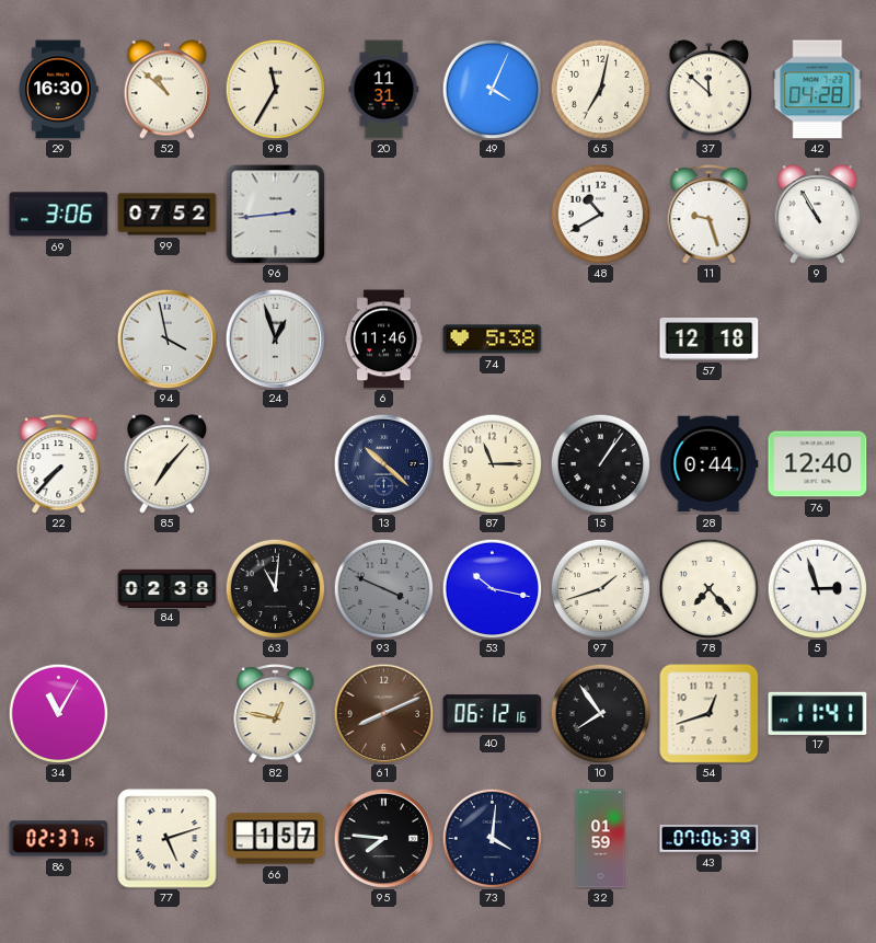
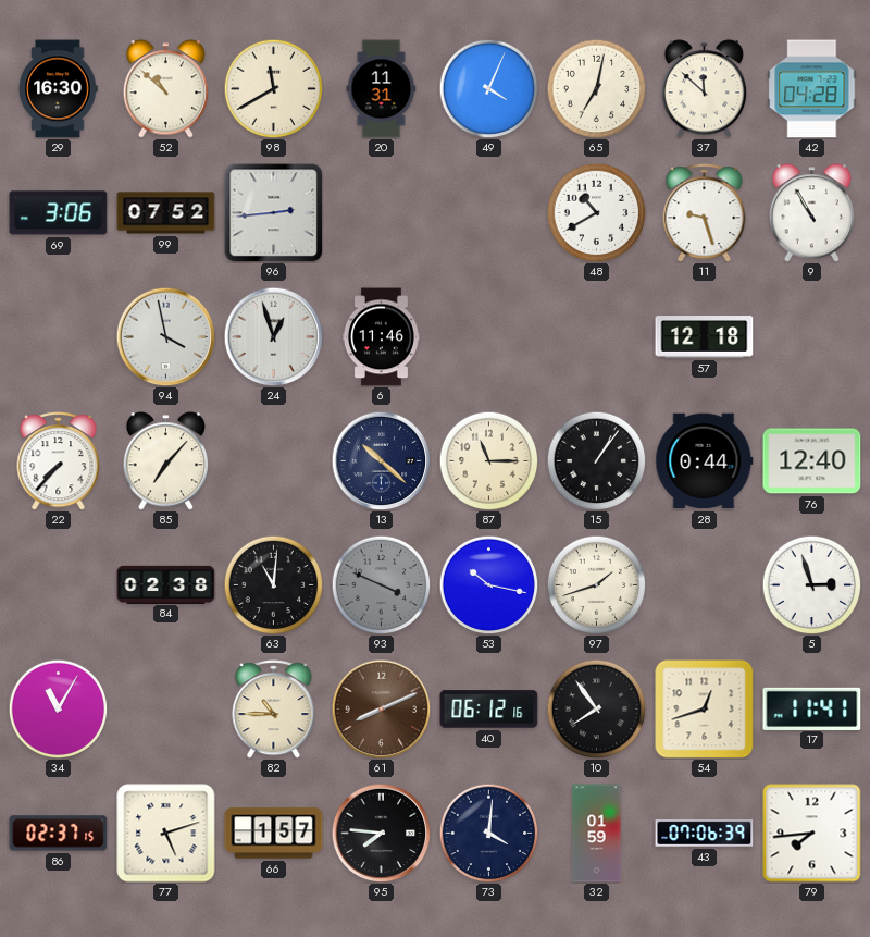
98: 11:35 -> 11:40
74: 5:38 -> none
78: 7:23 -> none
82: 12:47 -> 10:45
79: none -> 7:44
